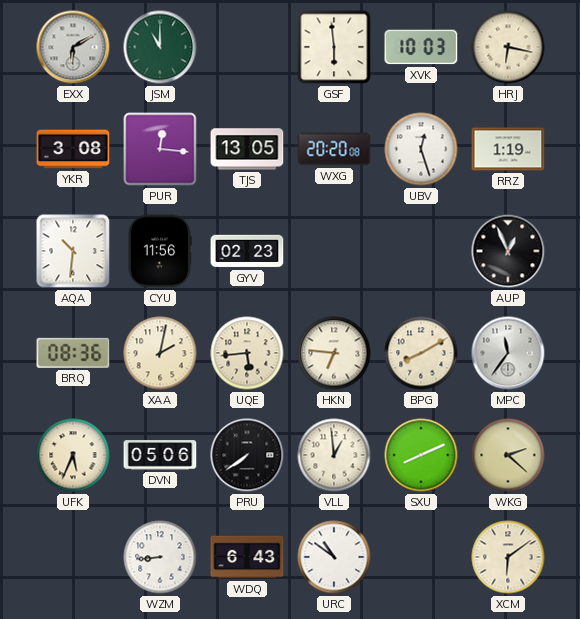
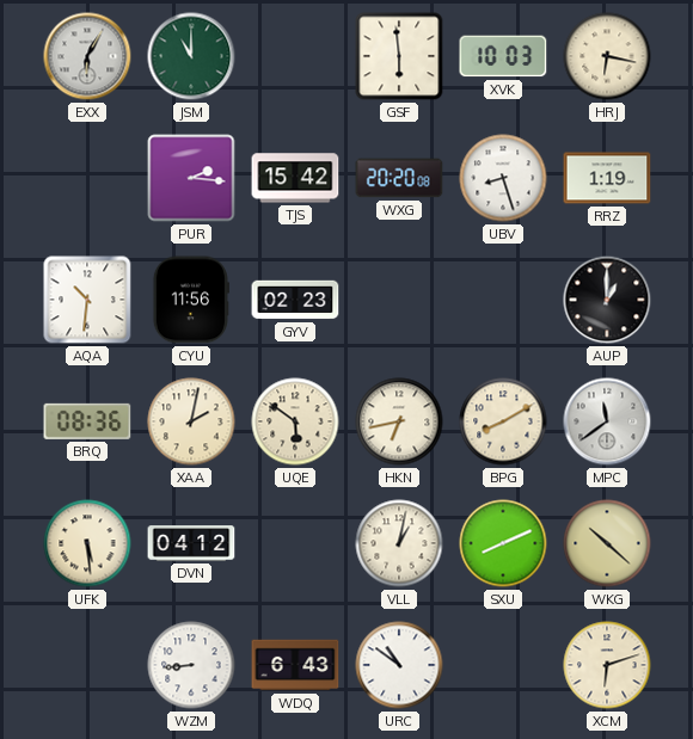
EXX: 6:10 -> 6:05
YKR: 3:08 -> none
PUR: 12:16 -> 2:16
TJS: 13:05 -> 15:42
UBV: 12:27 -> 8:27
AUP: 12:56 -> 1:00
UQE: 5:44 -> 5:51
HKN: 6:46 -> 6:43
MPC: 11:36 -> 11:39
UFK: 5:34 -> 5:29
DVN: 05:06 -> 04:12
PRU: 7:39 -> none
VLL: 12:59 -> 1:02
WKG: 2:22 -> 10:22
XCM: 6:09 -> 6:12
